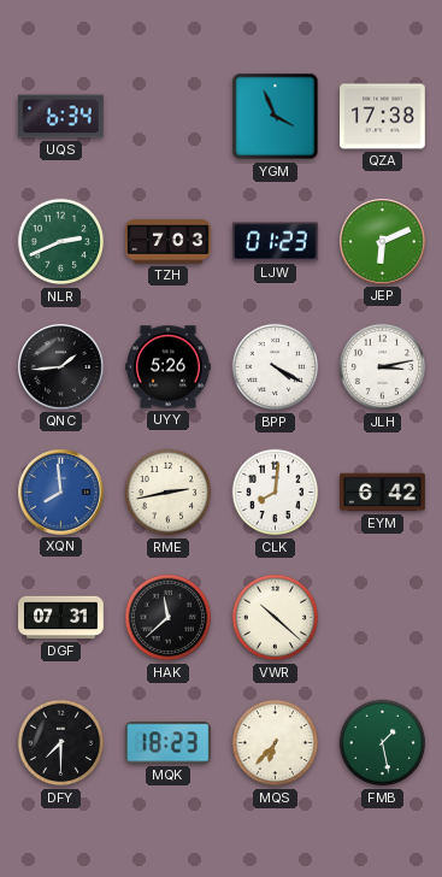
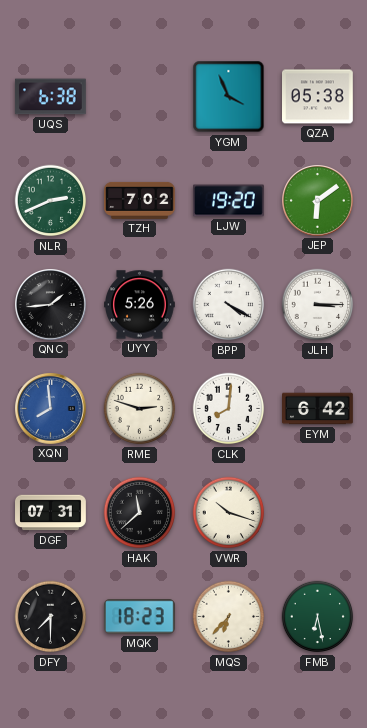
UQS: 6:34 -> 6:38
QZA: 17:38 -> 05:38
TZH: 7:03 -> 7:02
LJW: 01:23 -> 19:20
JEP: 6:11 -> 6:09
JLH: 3:13 -> 3:15
RME: 2:43 -> 2:48
VWR: 10:22 -> 10:18
FMB: 1:28 -> 6:28
